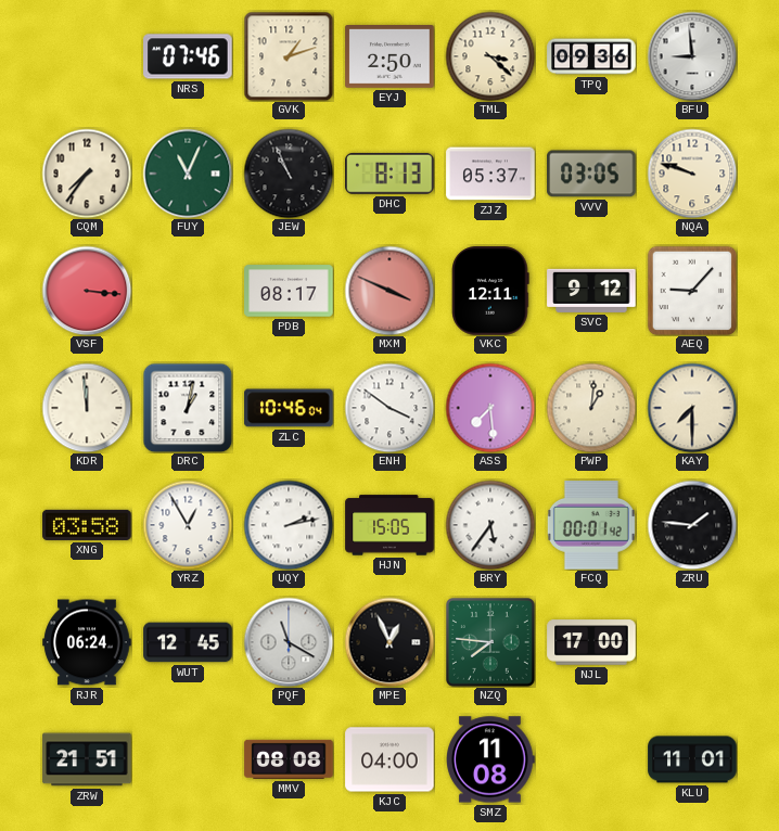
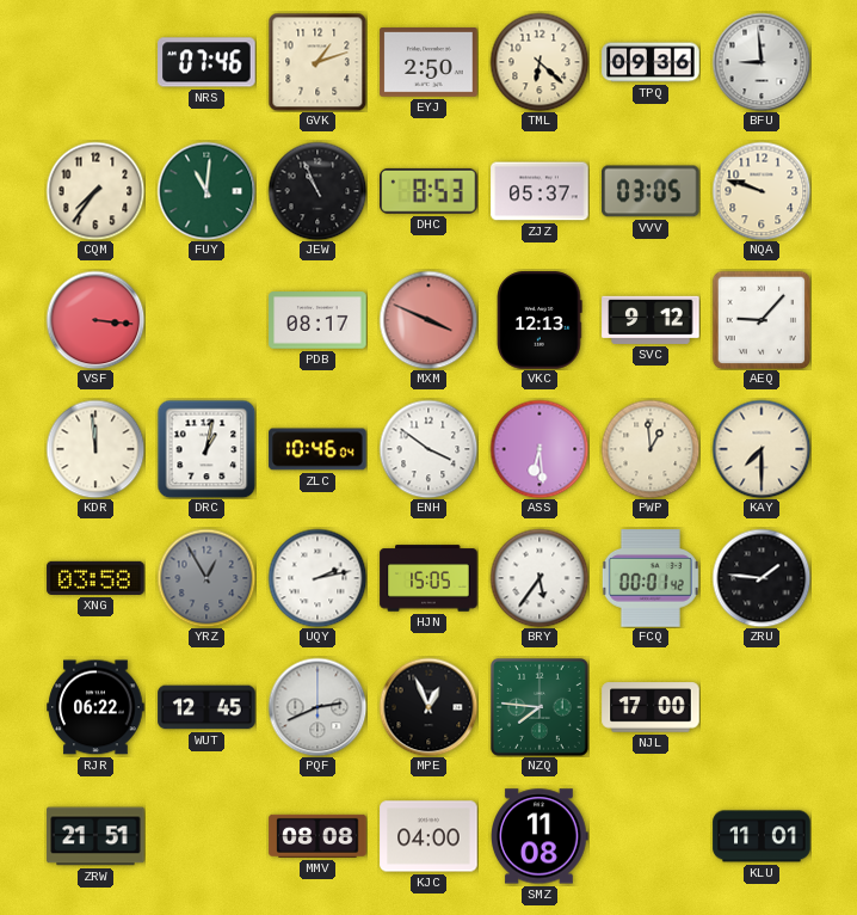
TML: 3:22 -> 6:22
FUY: 11:04 -> 11:01
DHC: 8:13 -> 8:53
VKC: 12:11 -> 12:13
ASS: 7:29 -> 6:29
PWP: 1:01 -> 12:59
YRZ dial: white -> grey
RJR: 06:24 -> 06:22
PQF: 11:20 -> 2:41
